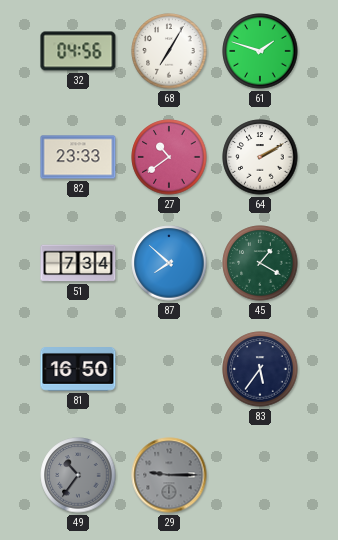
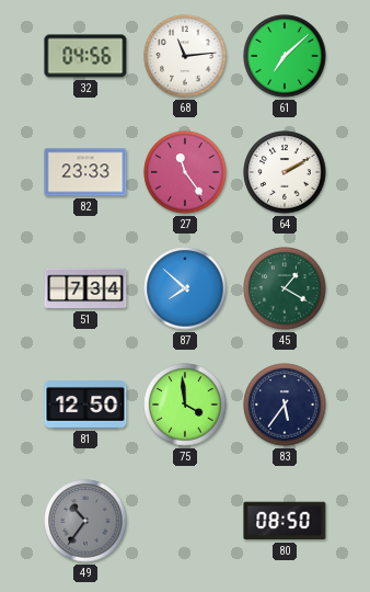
68: 7:05 -> 11:14
61: 1:48 -> 7:08
27: 10:39 -> 11:24
81: 16:50 -> 12:50
75: none -> 3:59
29: 9:15 -> none
80: none -> 08:50
